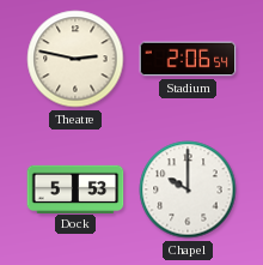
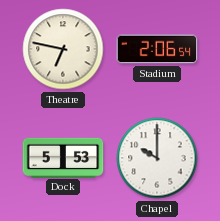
Theatre: 2:47 -> 6:47
